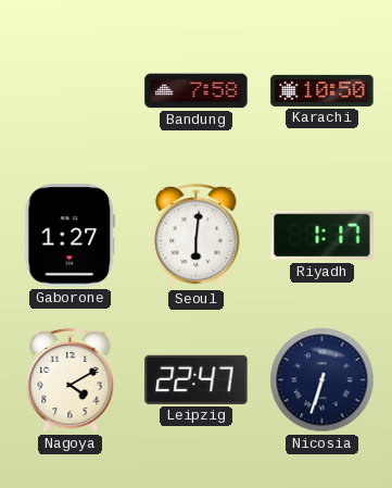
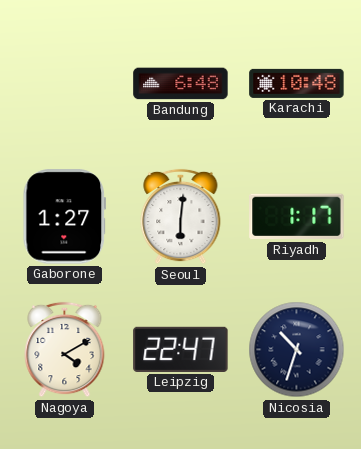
Bandung: 7:58 -> 6:48
Karachi: 10:50 -> 10:48
Nicosia: 6:33 -> 10:33
